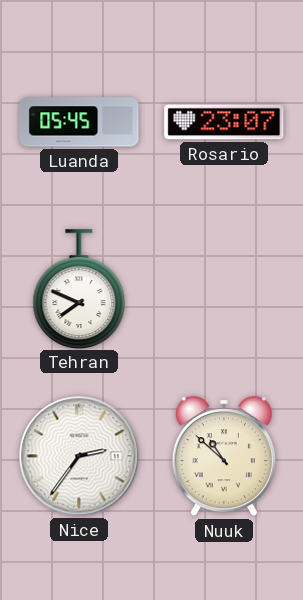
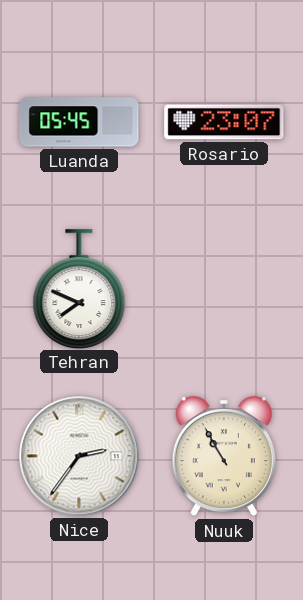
Nuuk: 10:52 -> 10:55
